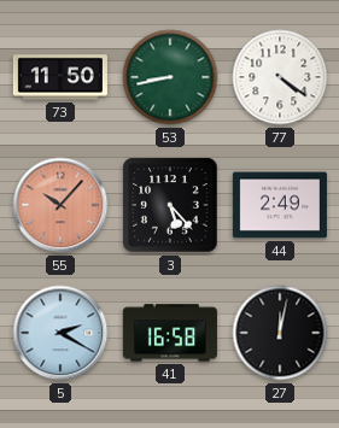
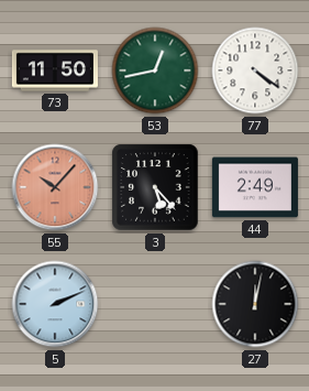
53: 8:43 -> 12:43
5: 2:20 -> 2:11
41: 16:58 -> none
